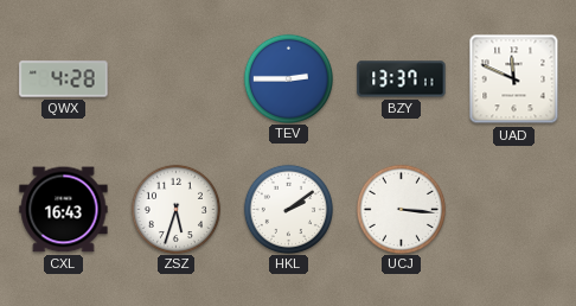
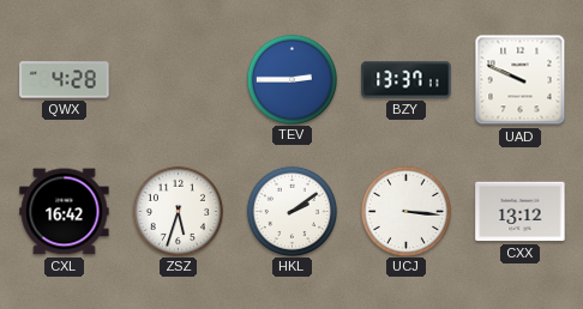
UAD: 11:49 -> 9:49
CXL: 16:43 -> 16:42
CXX: none -> 13:12
